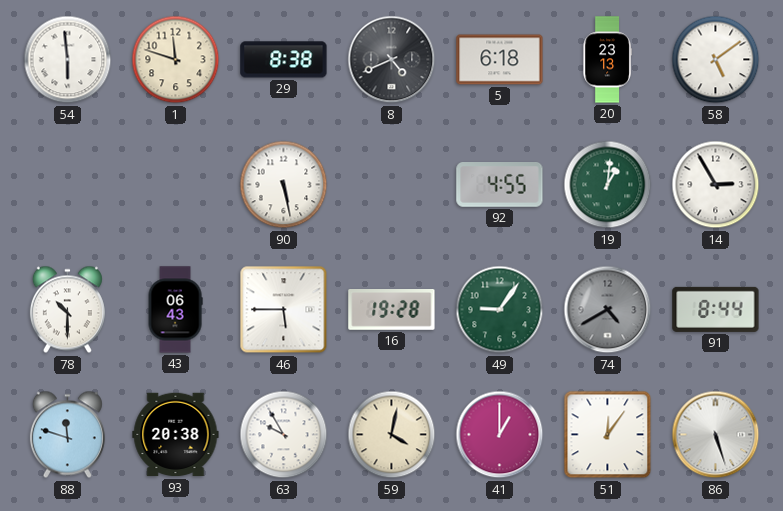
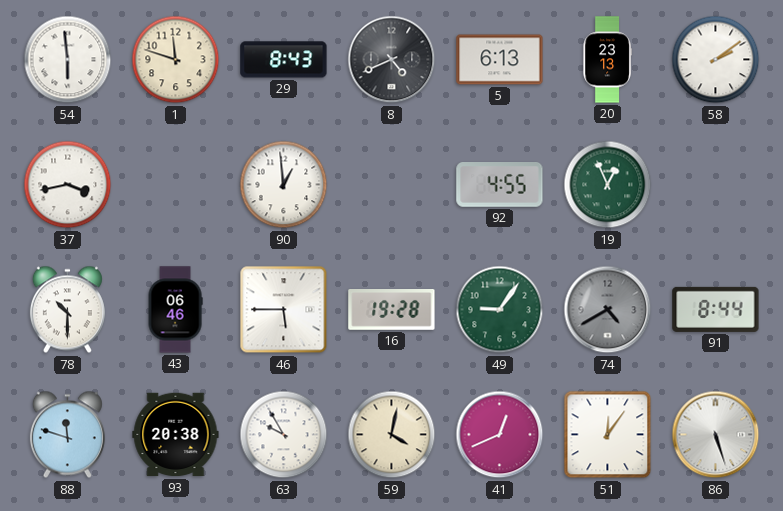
29: 8:38 -> 8:43
5: 6:18 -> 6:13
58: 5:09 -> 2:09
37: none -> 3:43
90: 5:28 -> 12:59
19: 1:01 -> 12:56
14: 2:55 -> none
43: 06:43 -> 06:46
41: 1:00 -> 12:41
